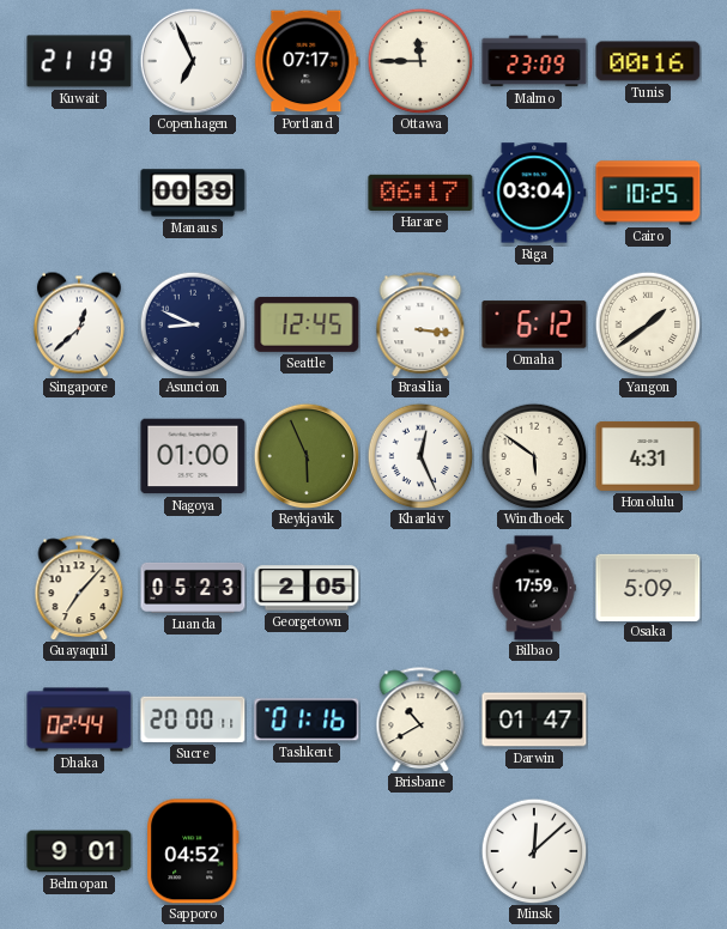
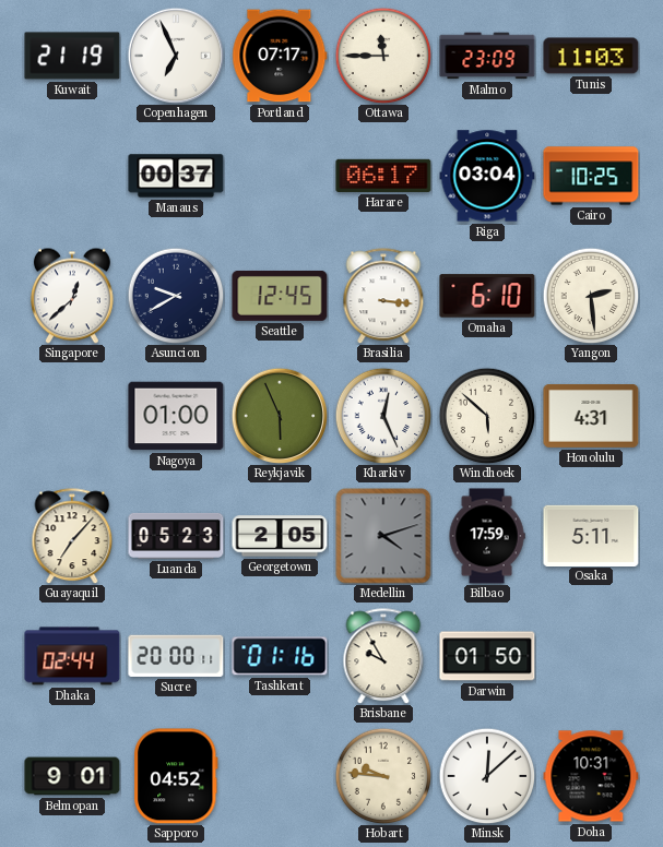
Tunis: 00:16 -> 11:03
Manaus: 00:39 -> 00:37
Asuncion: 8:49 -> 9:40
Omaha: 6:12 -> 6:10
Yangon: 1:39 -> 2:29
Windhoek: 5:51 -> 5:52
Medellin: none -> 4:12
Osaka: 5:09 -> 5:11
Brisbane: 10:40 -> 9:55
Darwin: 01:47 -> 01:50
Hobart: none -> 9:46
Doha: none -> 10:31
